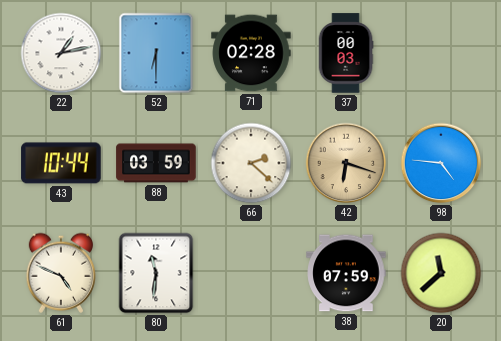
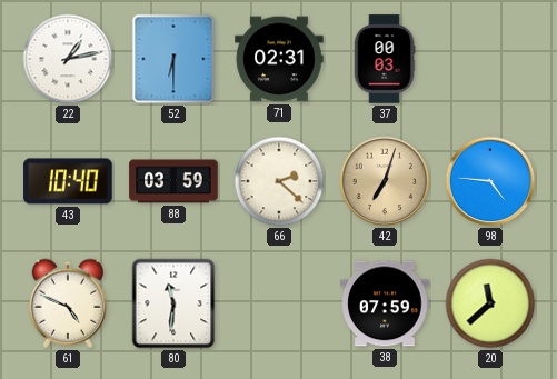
71: 02:28 -> 02:31
43: 10:44 -> 10:40
42: 6:18 -> 7:03
